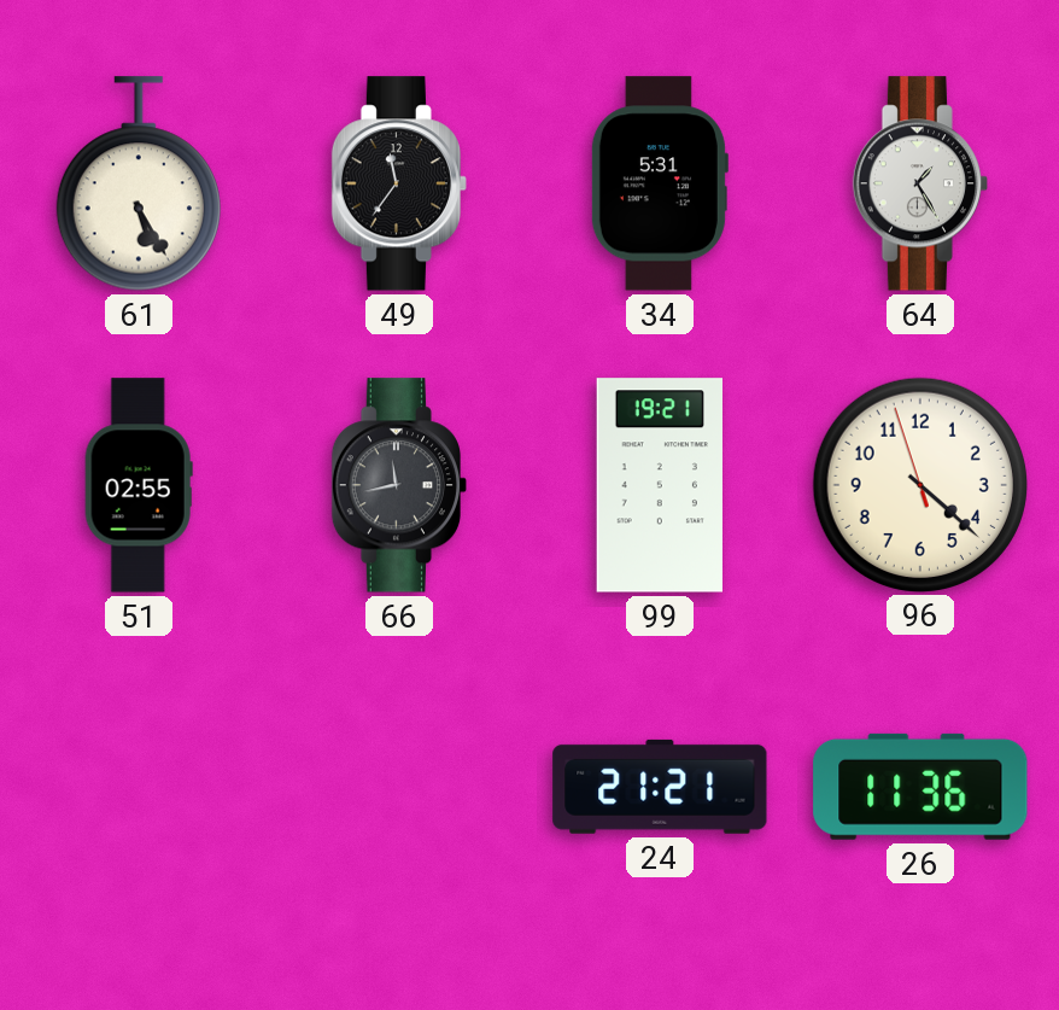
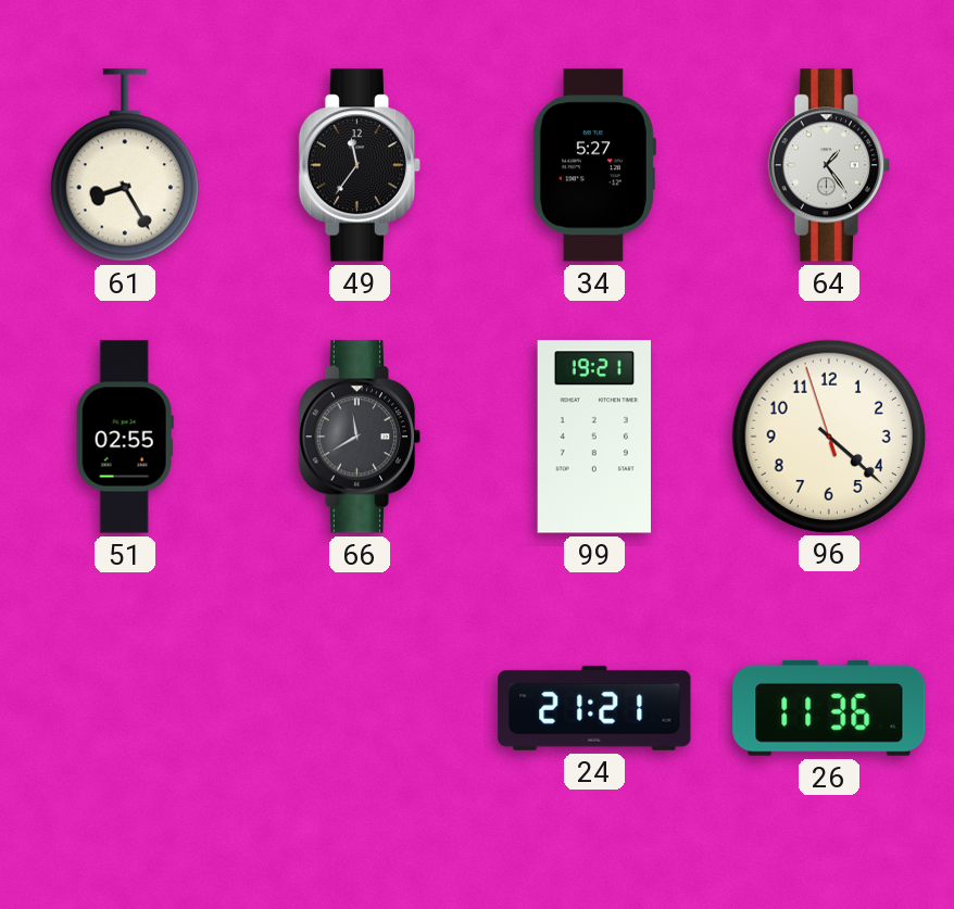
61: 5:25 -> 8:25
34: 5:31 -> 5:27
64: 1:25 -> 1:24
66: 11:43 -> 11:40
